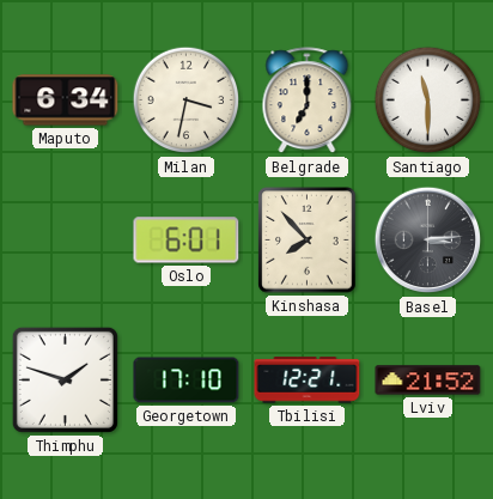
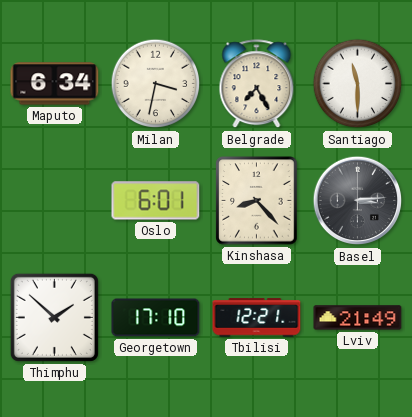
Belgrade: 7:00 -> 7:25
Kinshasa: 7:53 -> 8:23
Thimphu: 1:48 -> 1:52
Lviv: 21:52 -> 21:49
